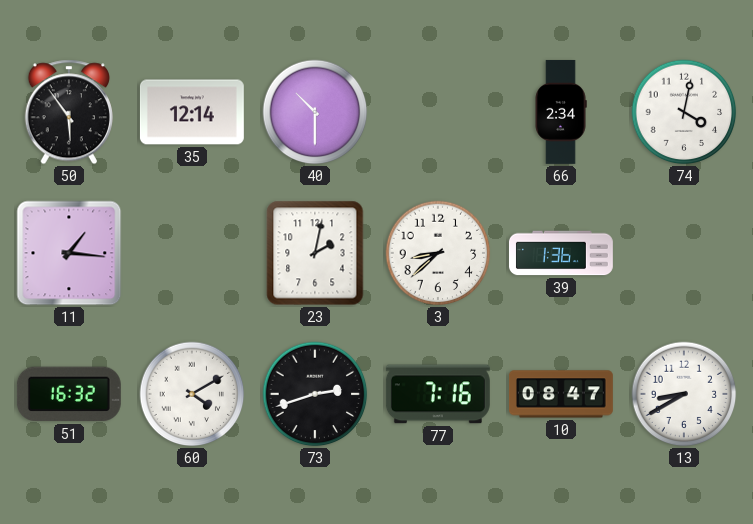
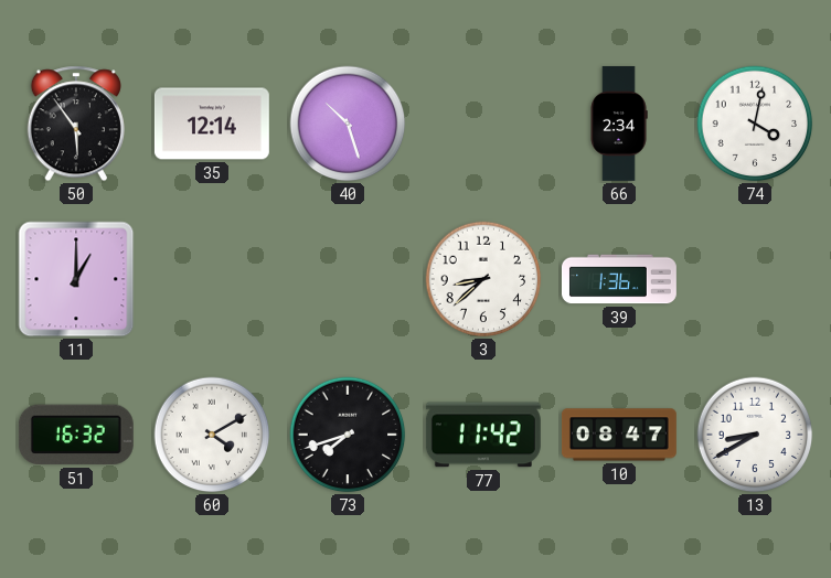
40: 10:30 -> 10:27
11: 1:16 -> 1:00
23: 2:02 -> none
73: 2:42 -> 7:42
77: 7:16 -> 11:42
